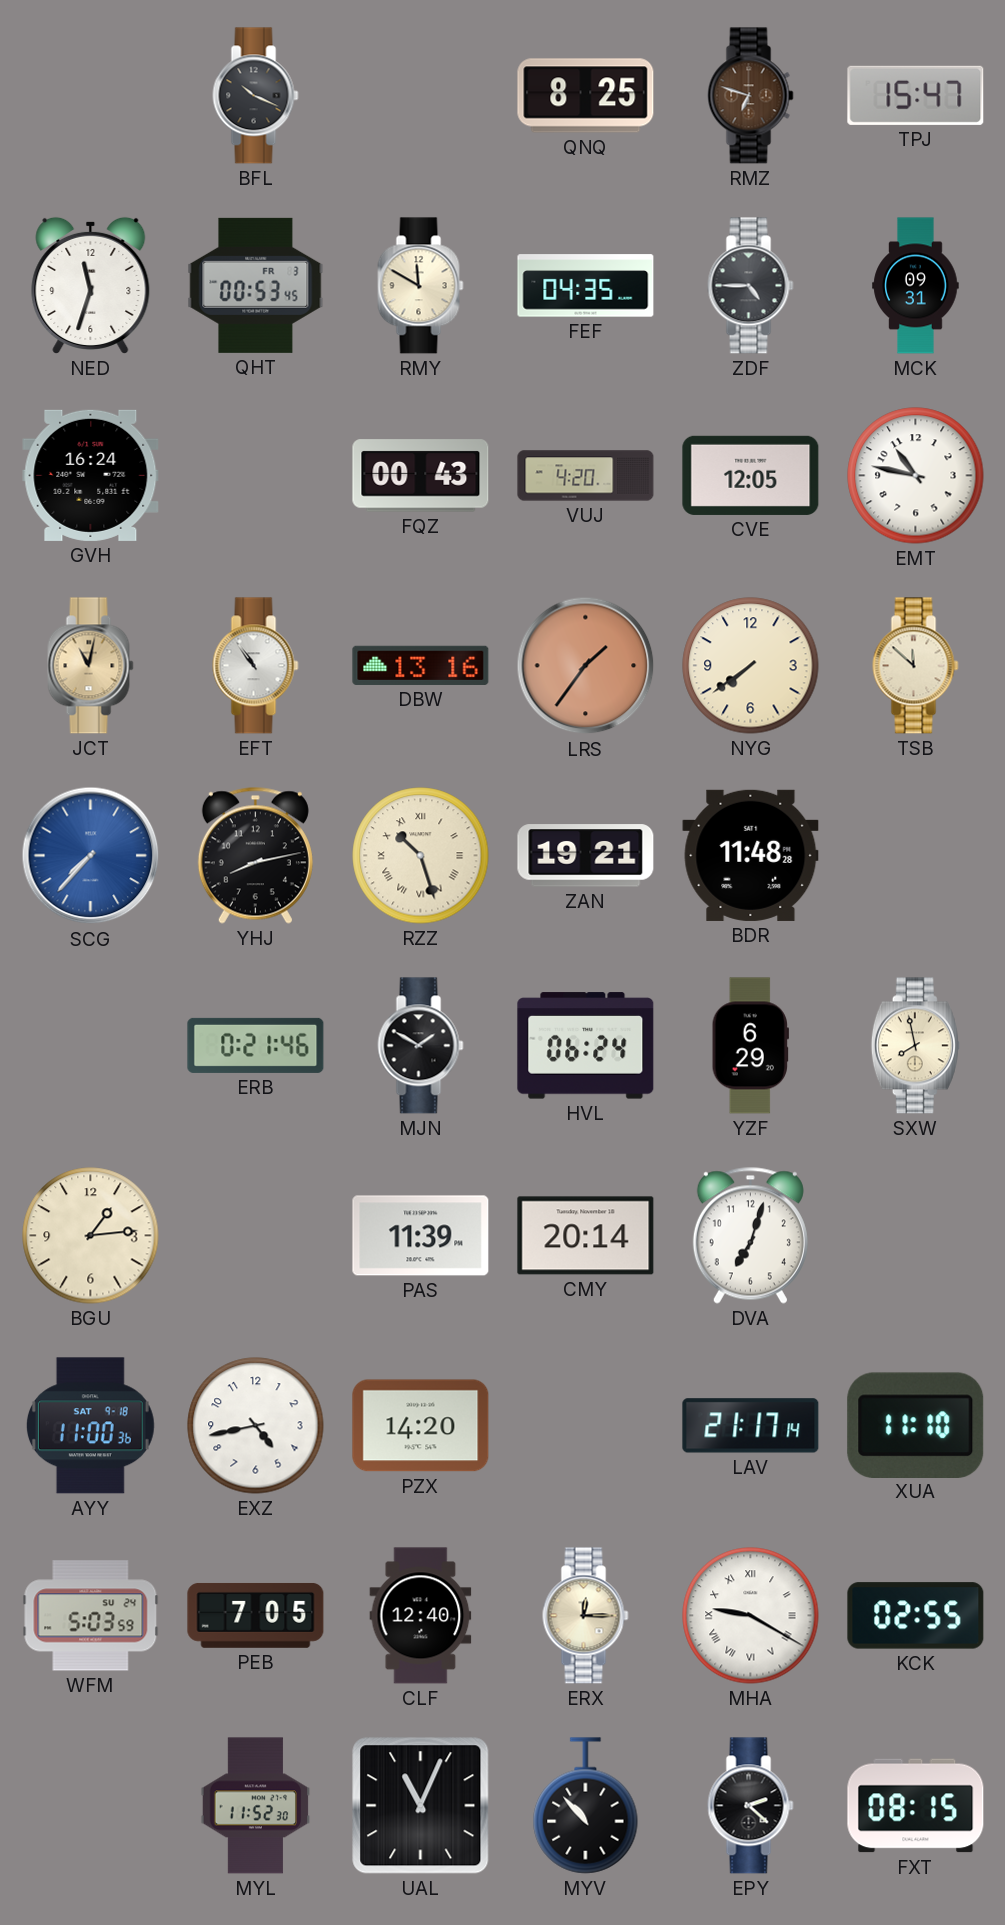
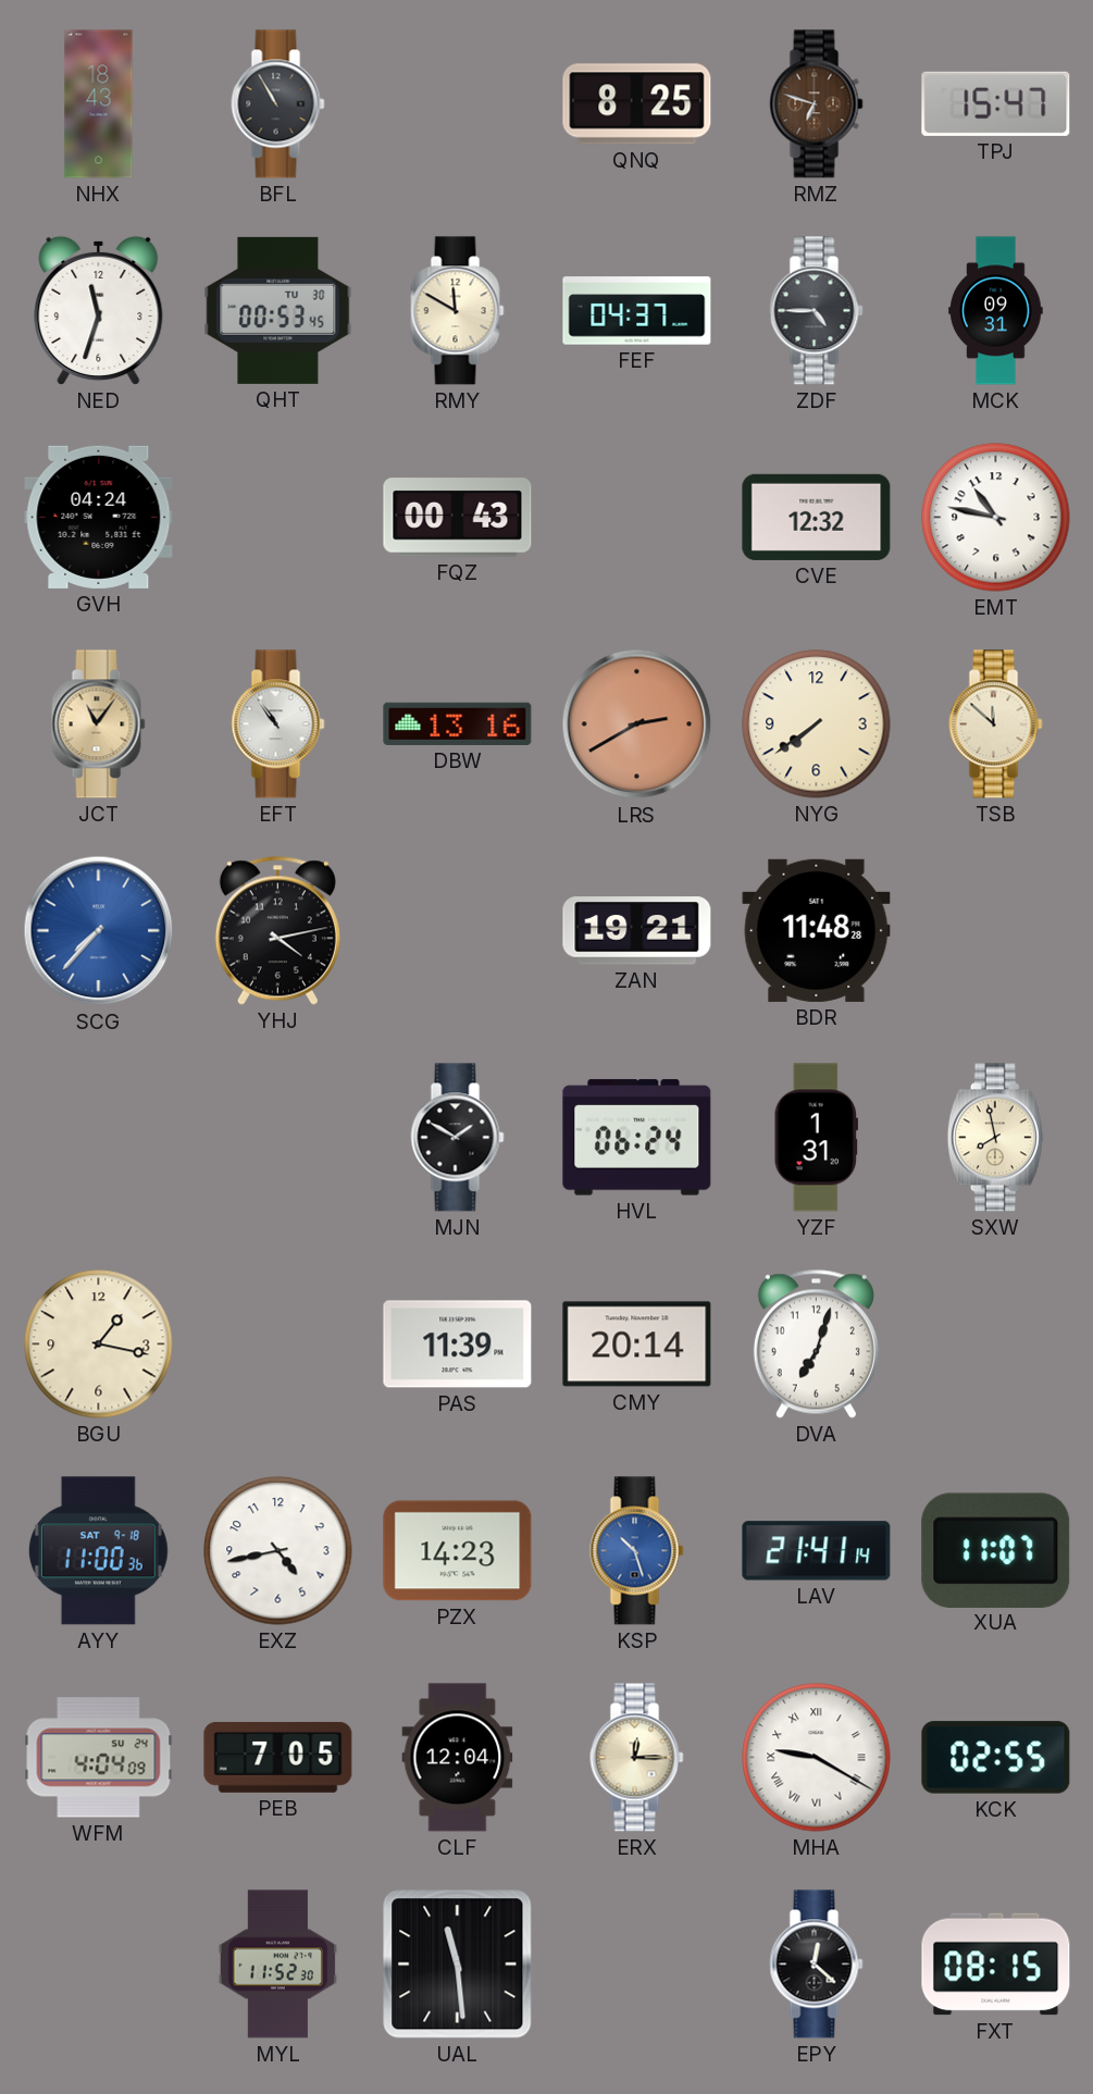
NHX: none -> 18:43
BFL: 10:19 -> 10:55
QHT date: FR 3 -> TU 30
FEF: 04:35 -> 04:37
GVH: 16:24 -> 04:24
VUJ: 4:20 -> none
CVE: 12:05 -> 12:32
JCT: 11:02 -> 11:06
LRS: 1:36 -> 2:40
YHJ: 8:13 -> 4:13
RZZ: 10:27 -> none
ERB: 0:21 -> none
YZF: 6:29 -> 1:31
BGU: 1:14 -> 1:17
PZX: 14:20 -> 14:23
KSP: none -> 10:27
LAV: 21:17 -> 21:41
XUA: 11:10 -> 11:07
WFM: 5:03 -> 4:04
CLF: 12:40 -> 12:04
UAL: 11:04 -> 11:29
MYV: 10:53 -> none
EPY: 2:22 -> 12:22
